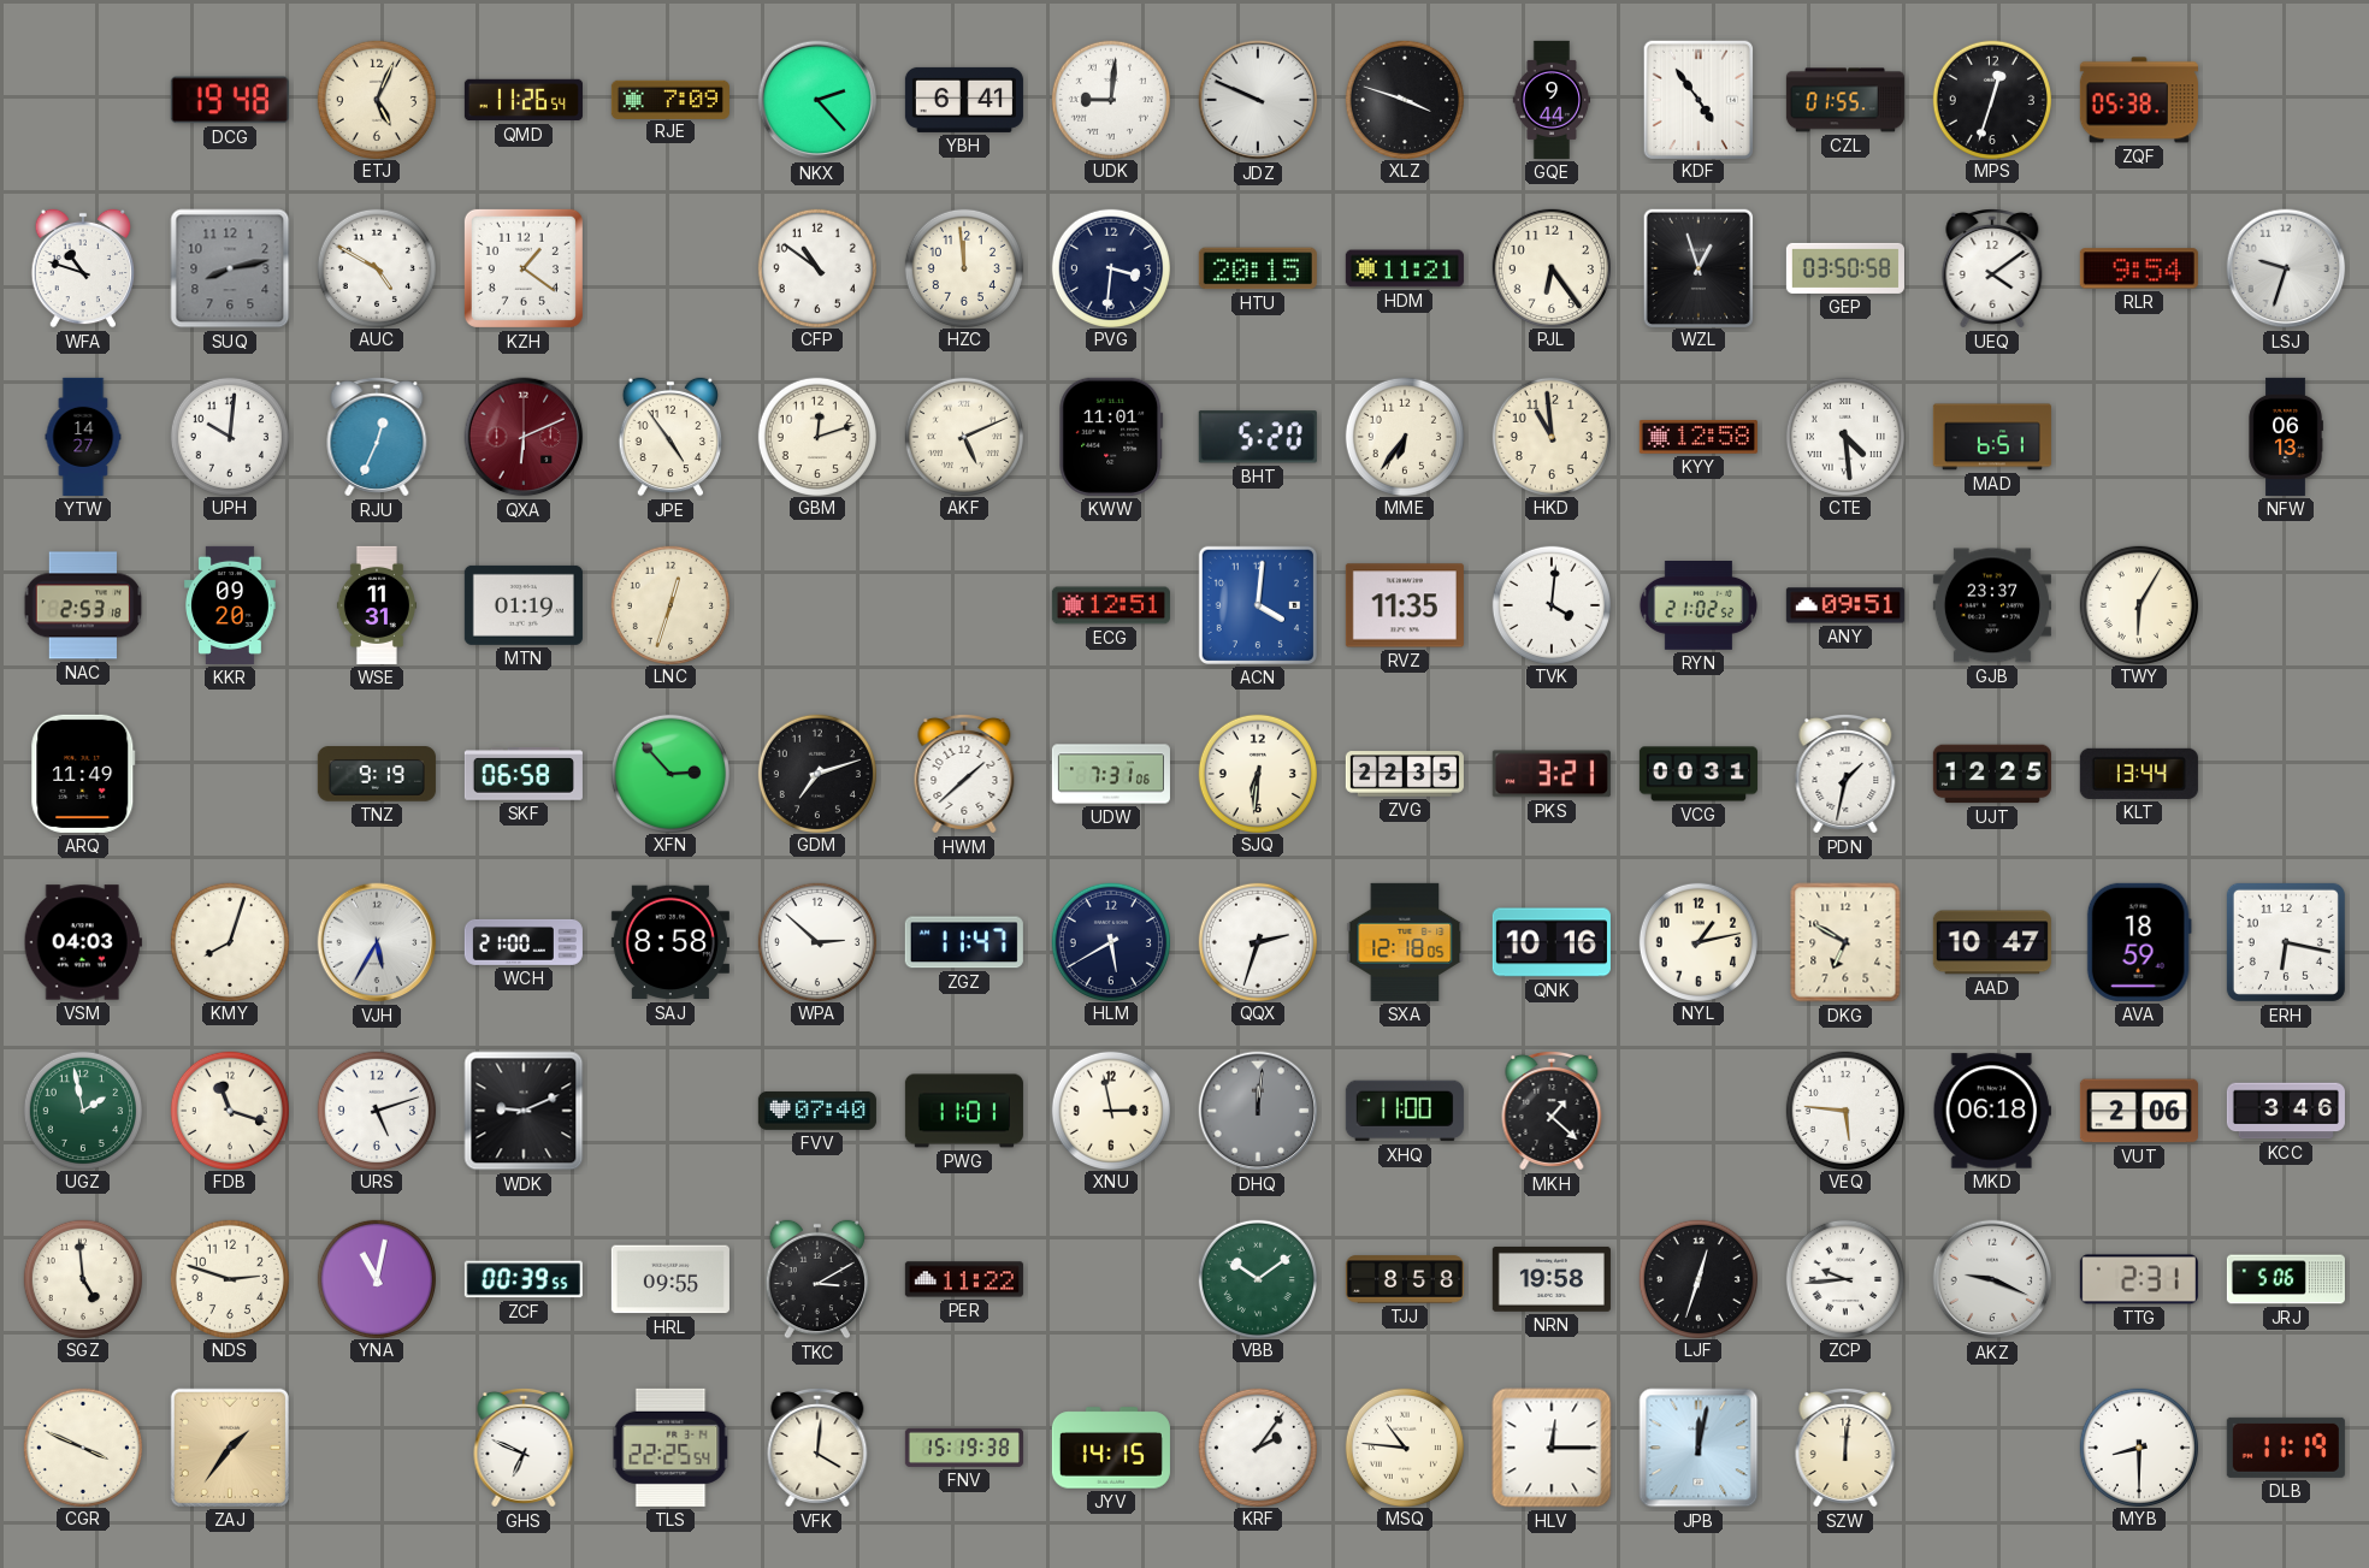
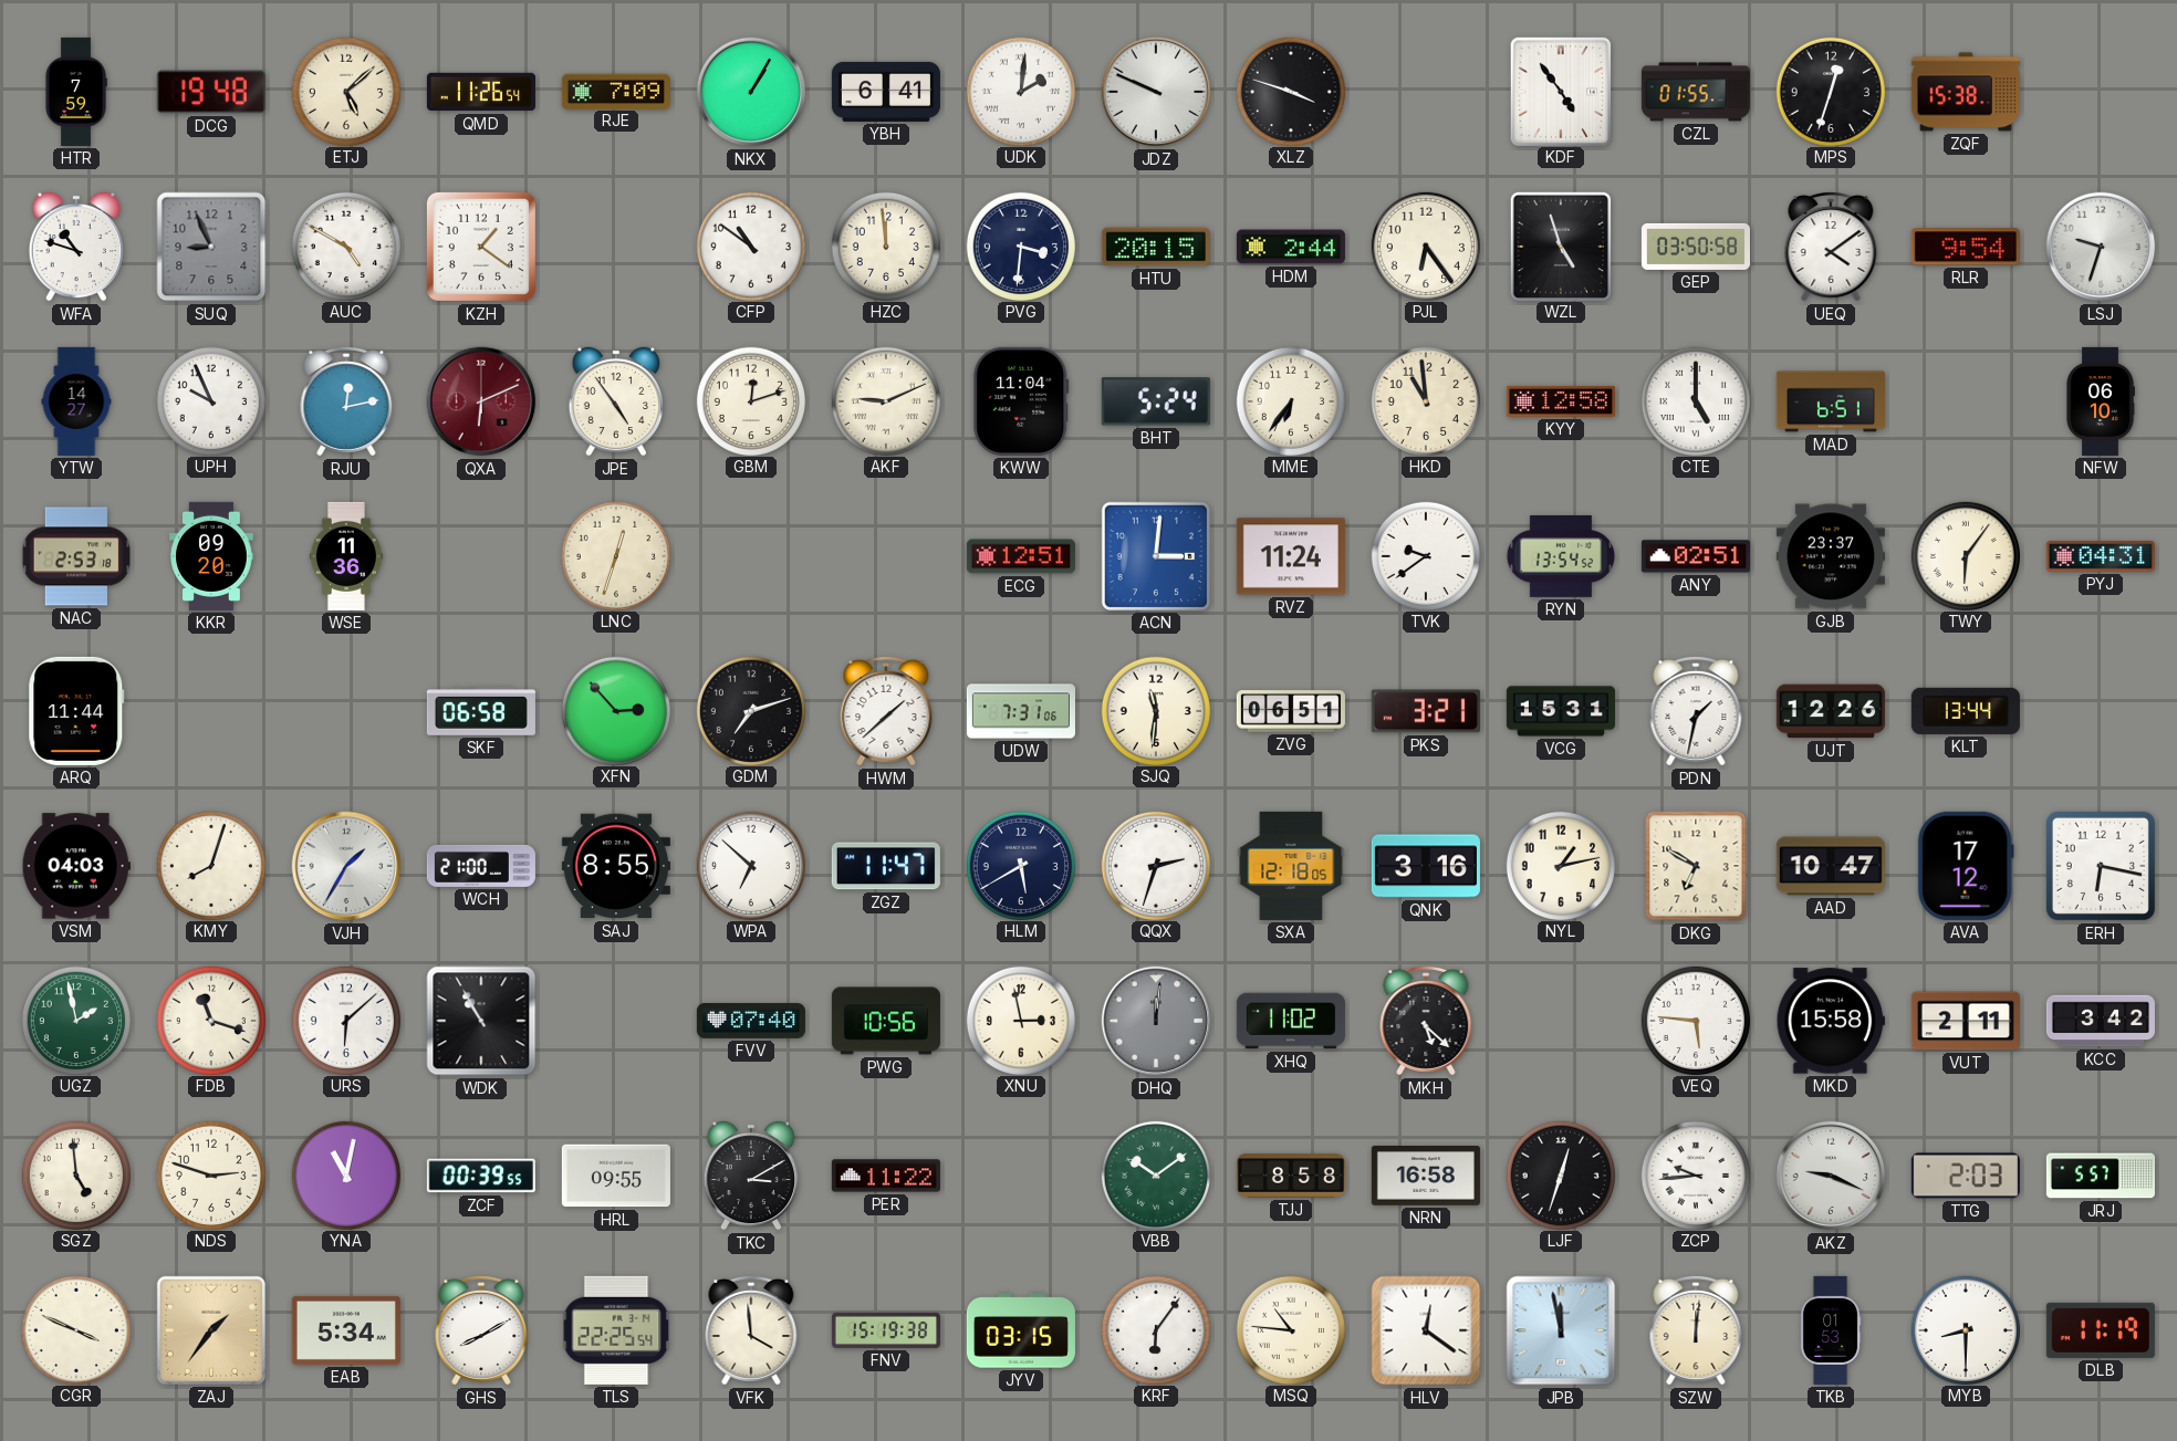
HTR: none -> 7:59
ETJ: 5:04 -> 5:08
NKX: 2:23 -> 1:05
UDK: 9:01 -> 2:01
GQE: 9:44 -> none
ZQF: 05:38 -> 15:38
SUQ: 8:13 -> 8:56
HDM: 11:21 -> 2:44
WZL: 12:57 -> 4:57
UPH: 10:01 -> 9:56
RJU: 12:34 -> 12:13
AKF: 5:11 -> 9:11
KWW: 11:01 -> 11:04
BHT: 5:20 -> 5:24
CTE: 4:29 -> 5:00
NFW: 06:13 -> 06:10
WSE: 11:31 -> 11:36
MTN: 01:19 -> none
ACN: 4:01 -> 3:01
RVZ: 11:35 -> 11:24
TVK: 4:01 -> 9:39
RYN: 21:02 -> 13:54
ANY: 09:51 -> 02:51
TWY: 6:05 -> 6:06
PYJ: none -> 04:31
ARQ: 11:49 -> 11:44
TNZ: 9:19 -> none
SJQ: 6:31 -> 11:31
ZVG: 22:35 -> 06:51
VCG: 00:31 -> 15:31
UJT: 12:25 -> 12:26
VJH: 5:35 -> 1:35
SAJ: 8:58 -> 8:55
WPA: 2:52 -> 6:52
QNK: 10:16 -> 3:16
AVA: 18:59 -> 17:12
URS: 5:12 -> 6:08
WDK: 9:11 -> 10:55
PWG: 11:01 -> 10:56
XHQ: 11:00 -> 11:02
MKH: 1:22 -> 5:22
MKD: 06:18 -> 15:58
VUT: 2:06 -> 2:11
KCC: 3:46 -> 3:42
NRN: 19:58 -> 16:58
TTG: 2:31 -> 2:03
JRJ: 5:06 -> 5:57
EAB: none -> 5:34
GHS: 6:49 -> 8:10
VFK: 4:01 -> 3:59
JYV: 14:15 -> 03:15
KRF: 2:06 -> 6:06
HLV: 12:15 -> 12:21
JPB: 12:02 -> 11:58
TKB: none -> 01:53
